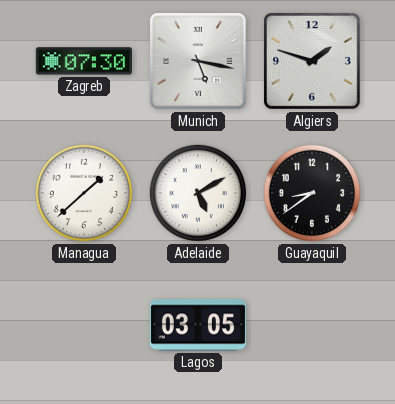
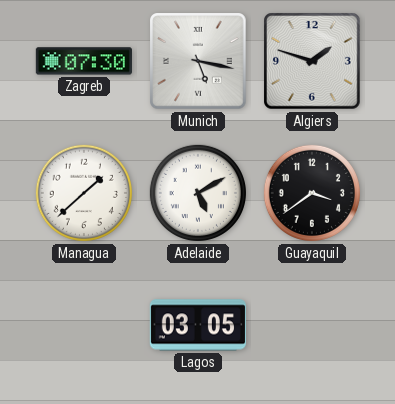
Guayaquil: 8:39 -> 3:39
